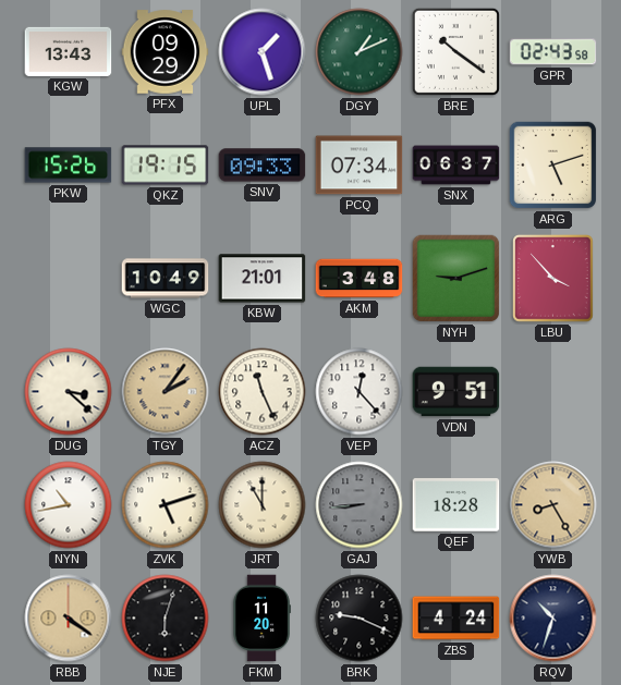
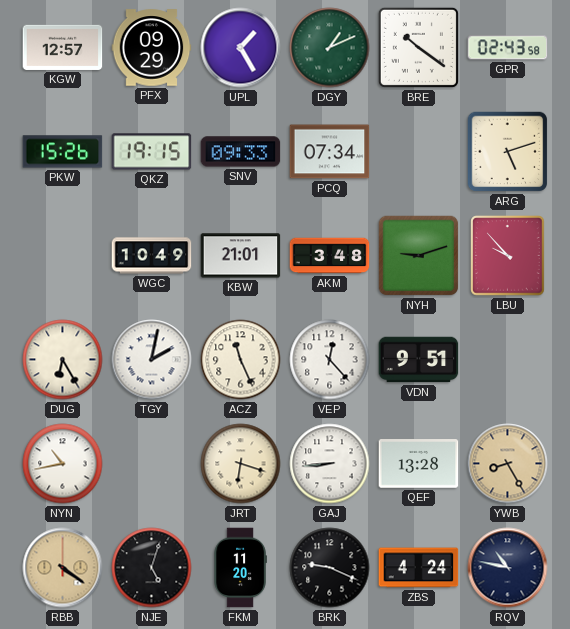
KGW: 13:43 -> 12:57
UPL: 1:27 -> 1:25
SNX: 06:37 -> none
LBU: 3:53 -> 9:53
DUG: 3:22 -> 6:25
TGY: 2:06 -> 2:02
TGY dial: champagne -> white
ZVK: 5:12 -> none
JRT: 11:00 -> 6:18
GAJ dial: grey -> white
QEF: 18:28 -> 13:28
NJE: 6:03 -> 5:03
RQV: 10:33 -> 10:47
